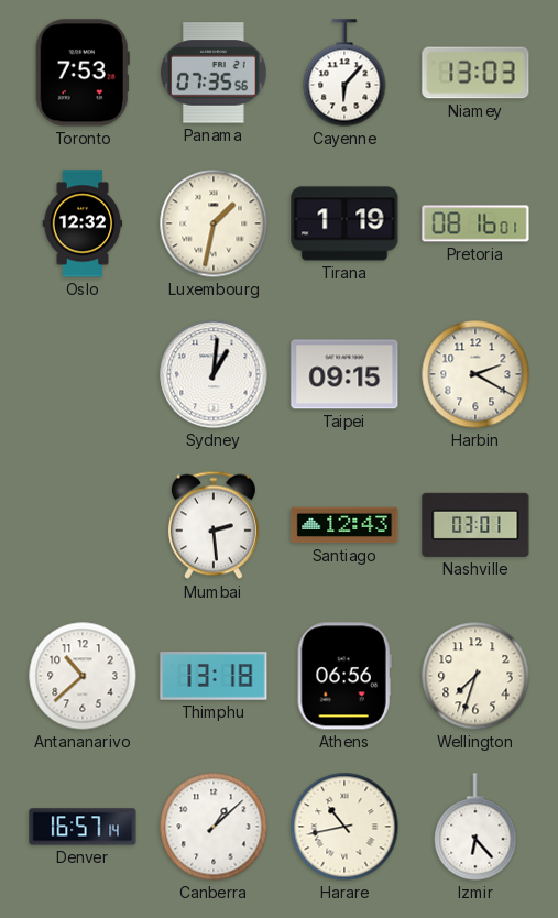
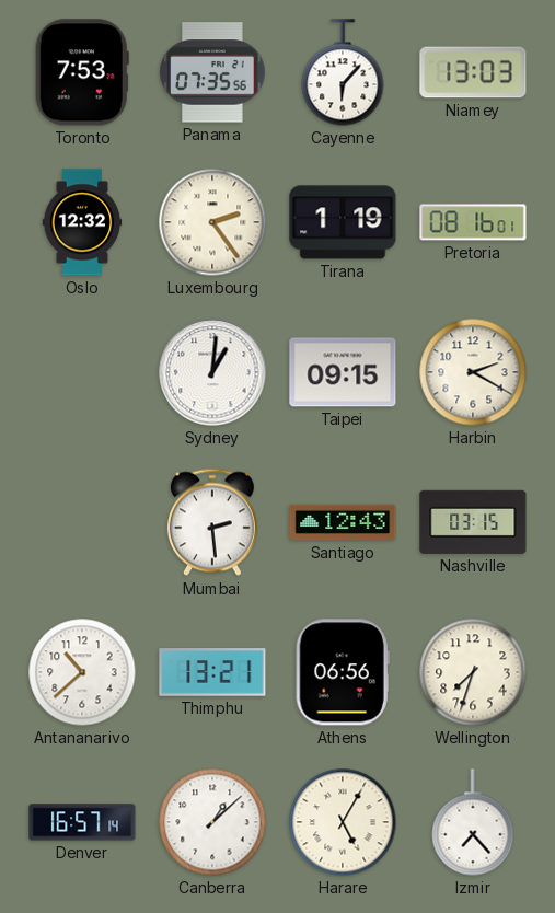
Luxembourg: 1:32 -> 2:24
Nashville: 03:01 -> 03:15
Thimphu: 13:18 -> 13:21
Harare: 10:43 -> 5:05
Izmir: 6:23 -> 7:23
